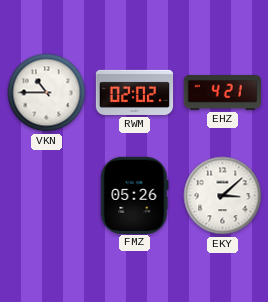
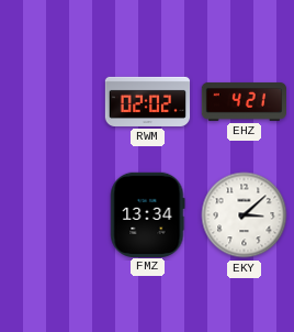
VKN: 10:45 -> none
FMZ: 05:26 -> 13:34
